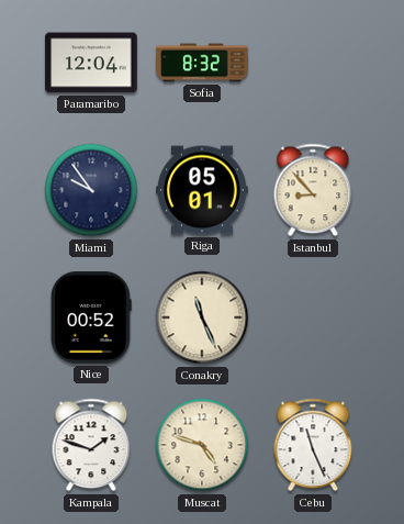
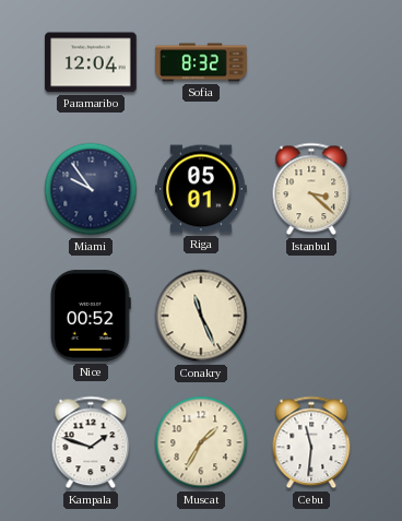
Istanbul: 8:53 -> 3:22
Muscat: 4:48 -> 1:35
Cebu: 11:26 -> 11:31
